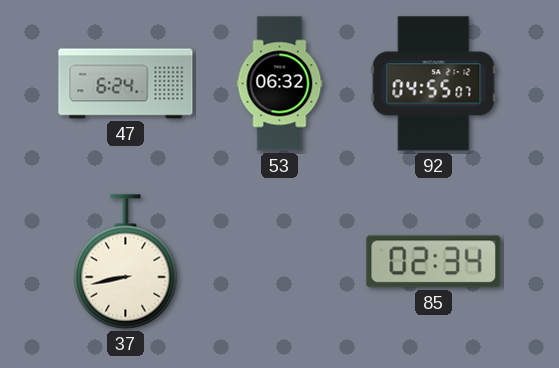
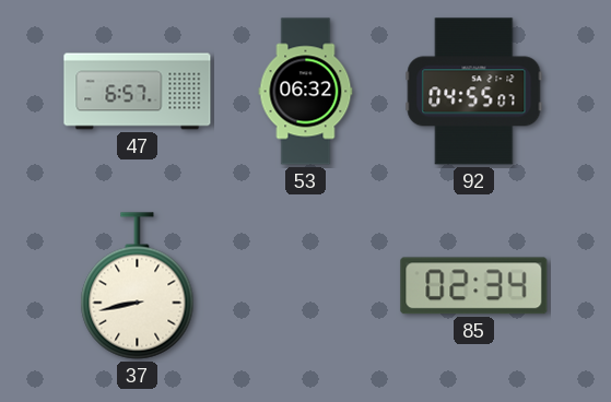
47: 6:24 -> 6:57
